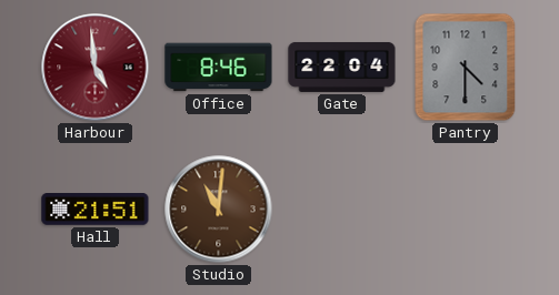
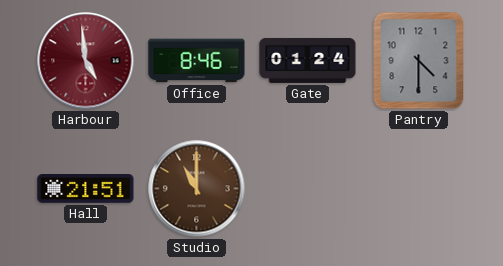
Gate: 22:04 -> 01:24
Studio: 11:01 -> 11:00
